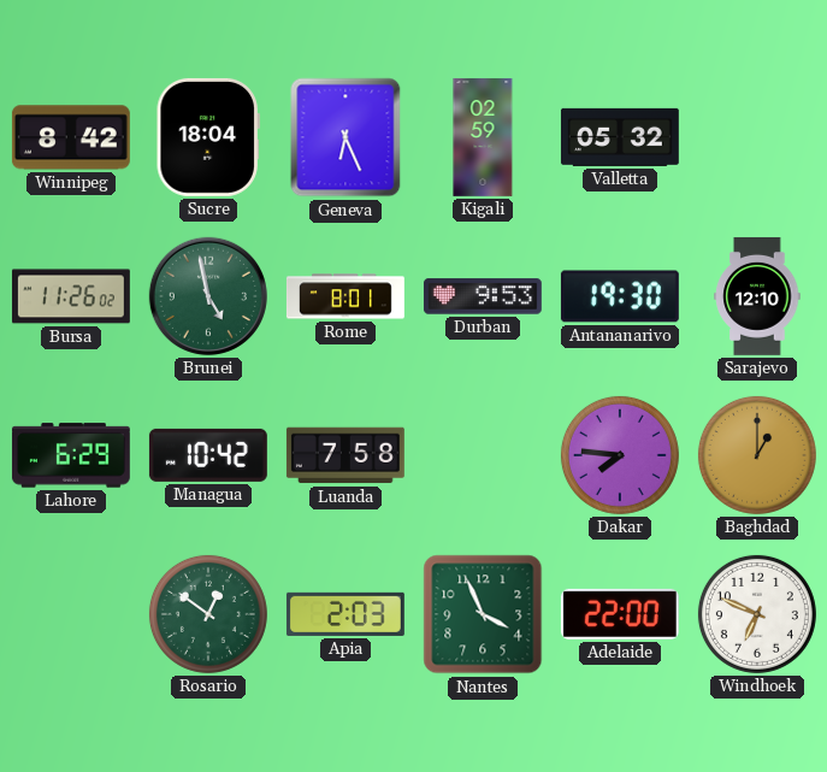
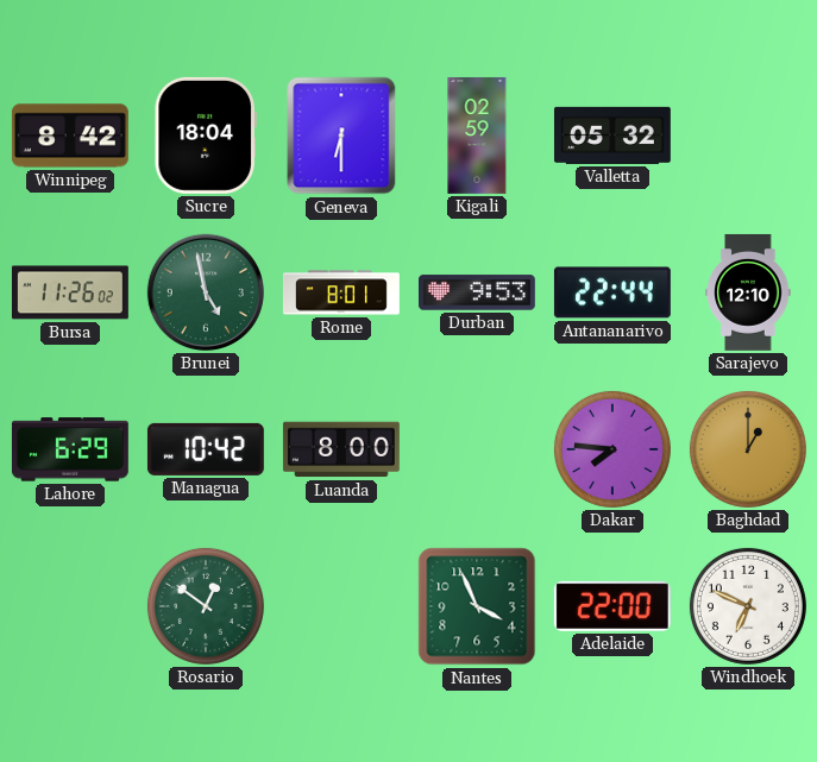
Geneva: 6:26 -> 6:30
Antananarivo: 19:30 -> 22:44
Luanda: 7:58 -> 8:00
Apia: 2:03 -> none
